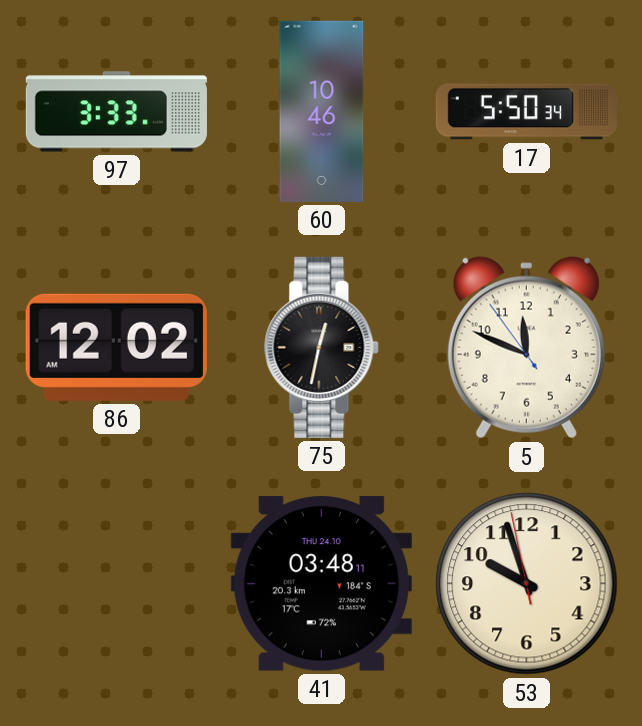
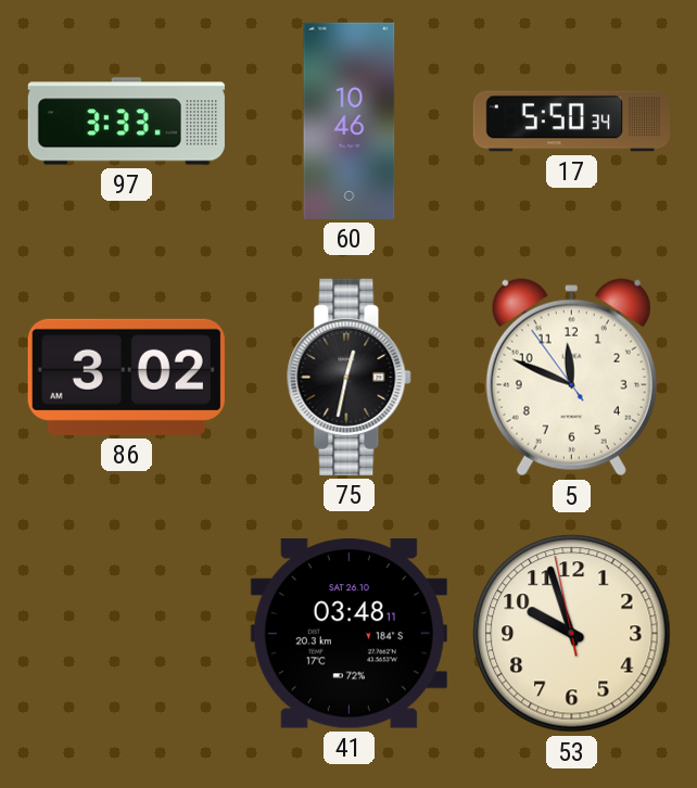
86: 12:02 -> 3:02
41 date: THU 24.10 -> SAT 26.10
